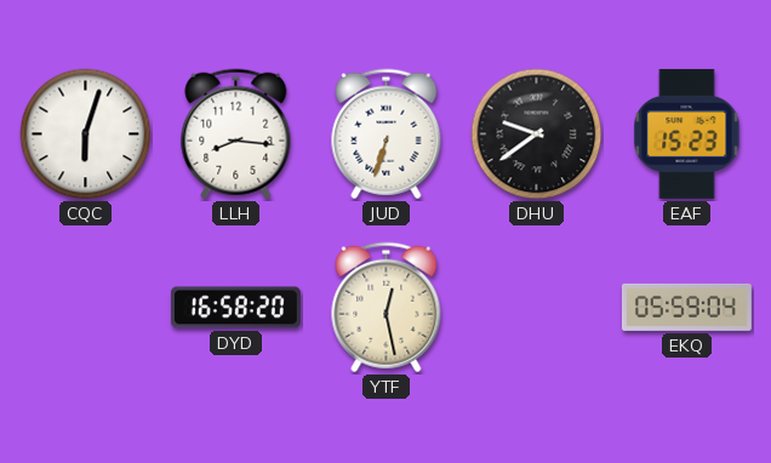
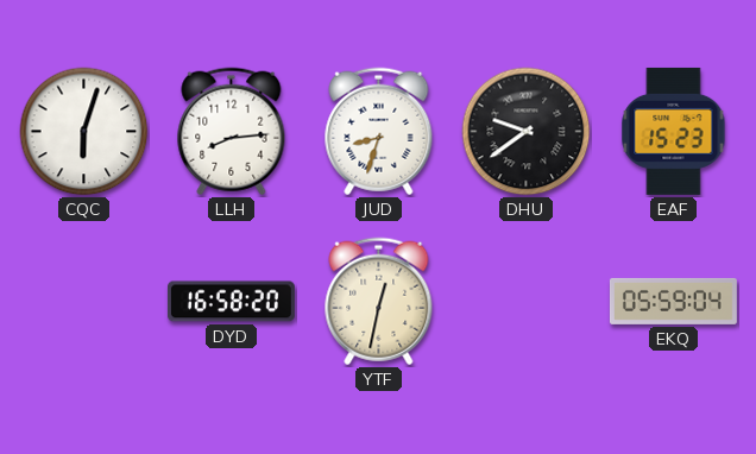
LLH: 8:16 -> 8:14
JUD: 6:33 -> 8:33
YTF: 12:28 -> 12:32
